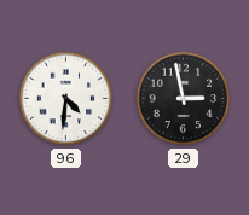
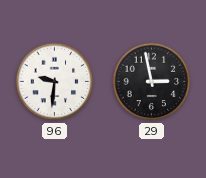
96: 4:31 -> 9:31
